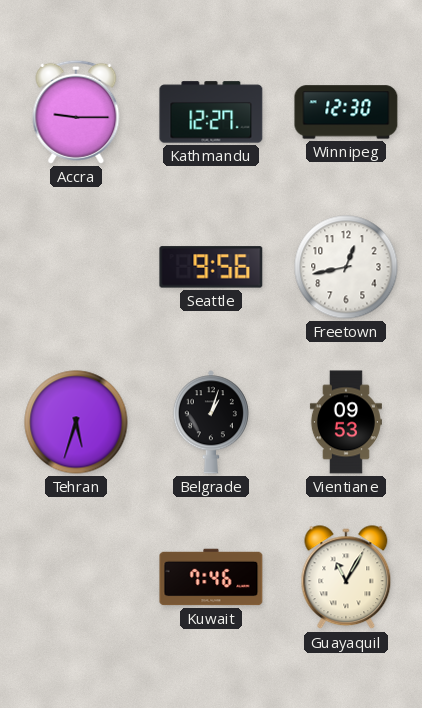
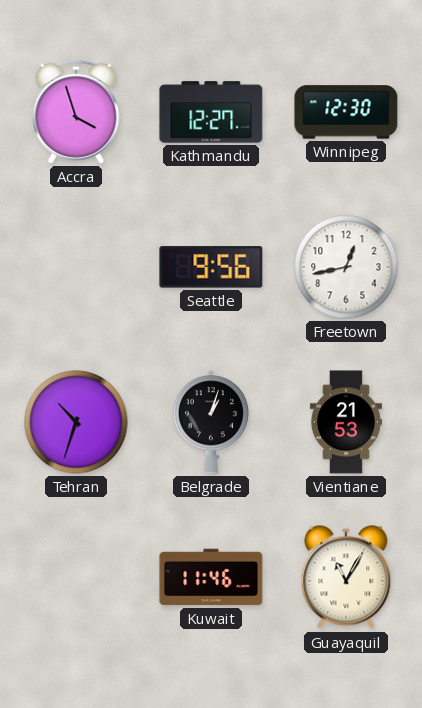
Accra: 9:15 -> 3:57
Tehran: 5:33 -> 10:33
Vientiane: 09:53 -> 21:53
Kuwait: 7:46 -> 11:46
